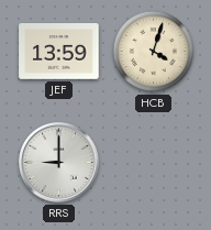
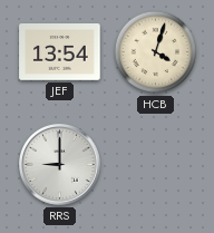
JEF: 13:59 -> 13:54
